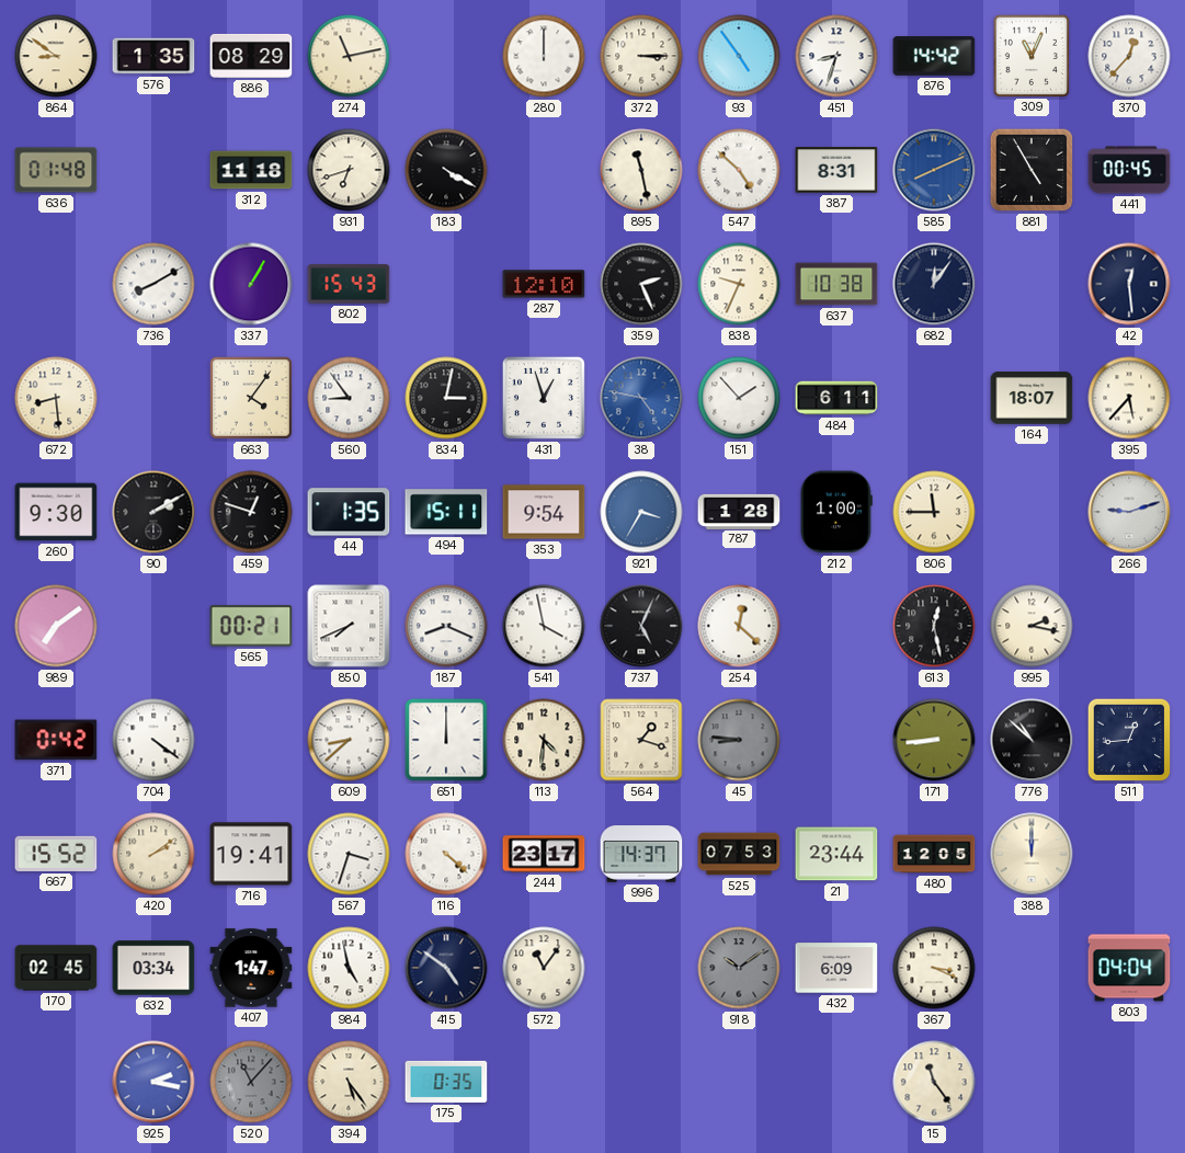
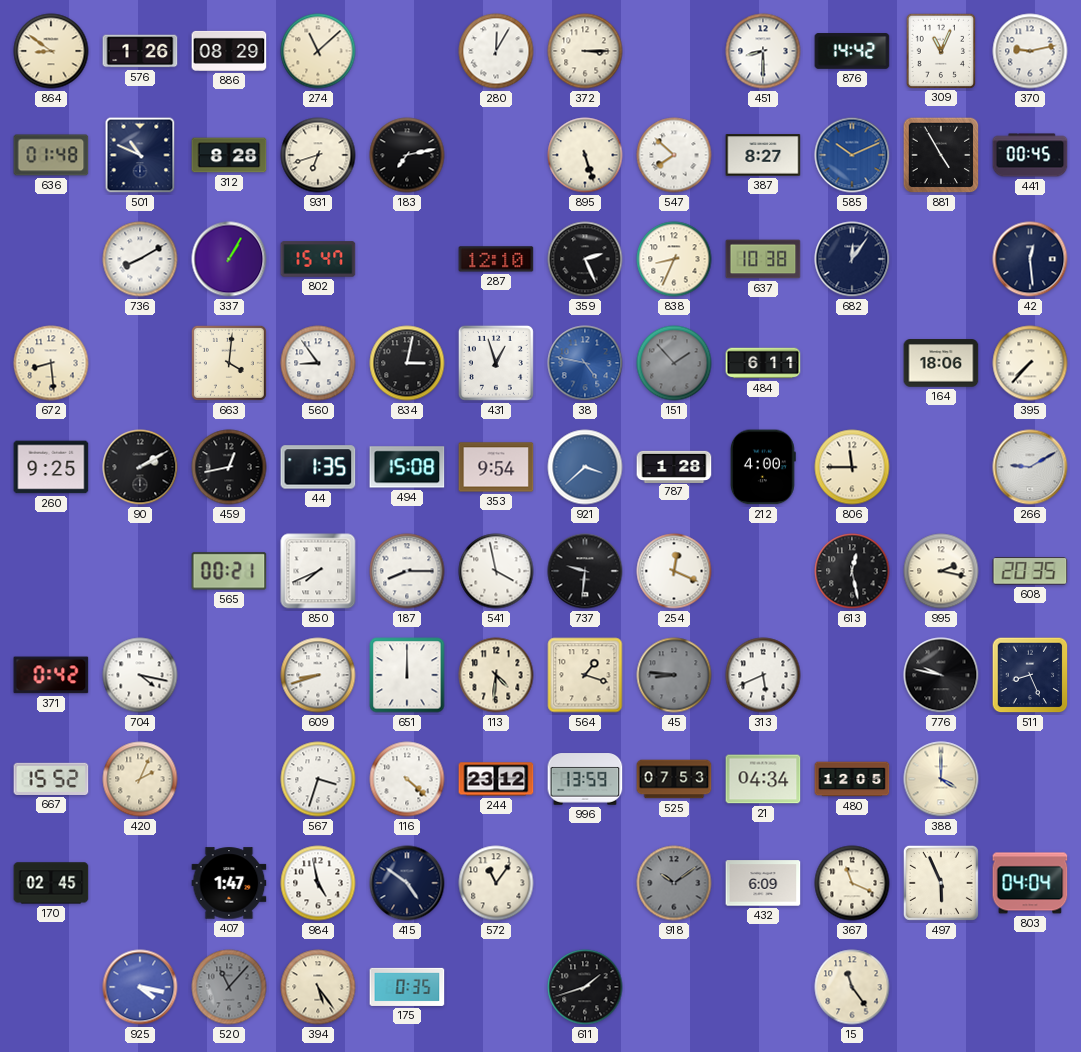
576: 1:35 -> 1:26
274: 11:13 -> 11:08
280: 12:00 -> 12:05
93: 4:54 -> none
451: 8:33 -> 8:30
370: 12:37 -> 9:13
501: none -> 10:49
312: 11:18 -> 8:28
183: 4:20 -> 7:13
895: 11:28 -> 5:27
547: 4:52 -> 7:52
387: 8:31 -> 8:27
585: 8:11 -> 10:11
802: 15:43 -> 15:47
838: 9:34 -> 8:34
663: 4:06 -> 4:01
151 dial: white -> grey
164: 18:07 -> 18:06
395: 5:37 -> 7:37
260: 9:30 -> 9:25
459: 12:48 -> 12:43
494: 15:11 -> 15:08
921: 3:35 -> 3:38
212: 1:00 -> 4:00
266: 9:12 -> 9:10
989: 7:09 -> none
187: 8:19 -> 8:15
737: 5:04 -> 9:31
254: 12:22 -> 12:19
608: none -> 20:35
704: 4:21 -> 4:17
609: 8:38 -> 8:42
313: none -> 5:41
171: 8:44 -> none
776: 10:52 -> 9:47
511: 12:44 -> 8:26
420: 2:09 -> 2:04
716: 19:41 -> none
244: 23:17 -> 23:12
996: 14:37 -> 13:59
21: 23:44 -> 04:34
388: 12:00 -> 4:00
632: 03:34 -> none
367: 3:19 -> 11:19
497: none -> 5:56
925: 2:17 -> 4:17
611: none -> 1:42
